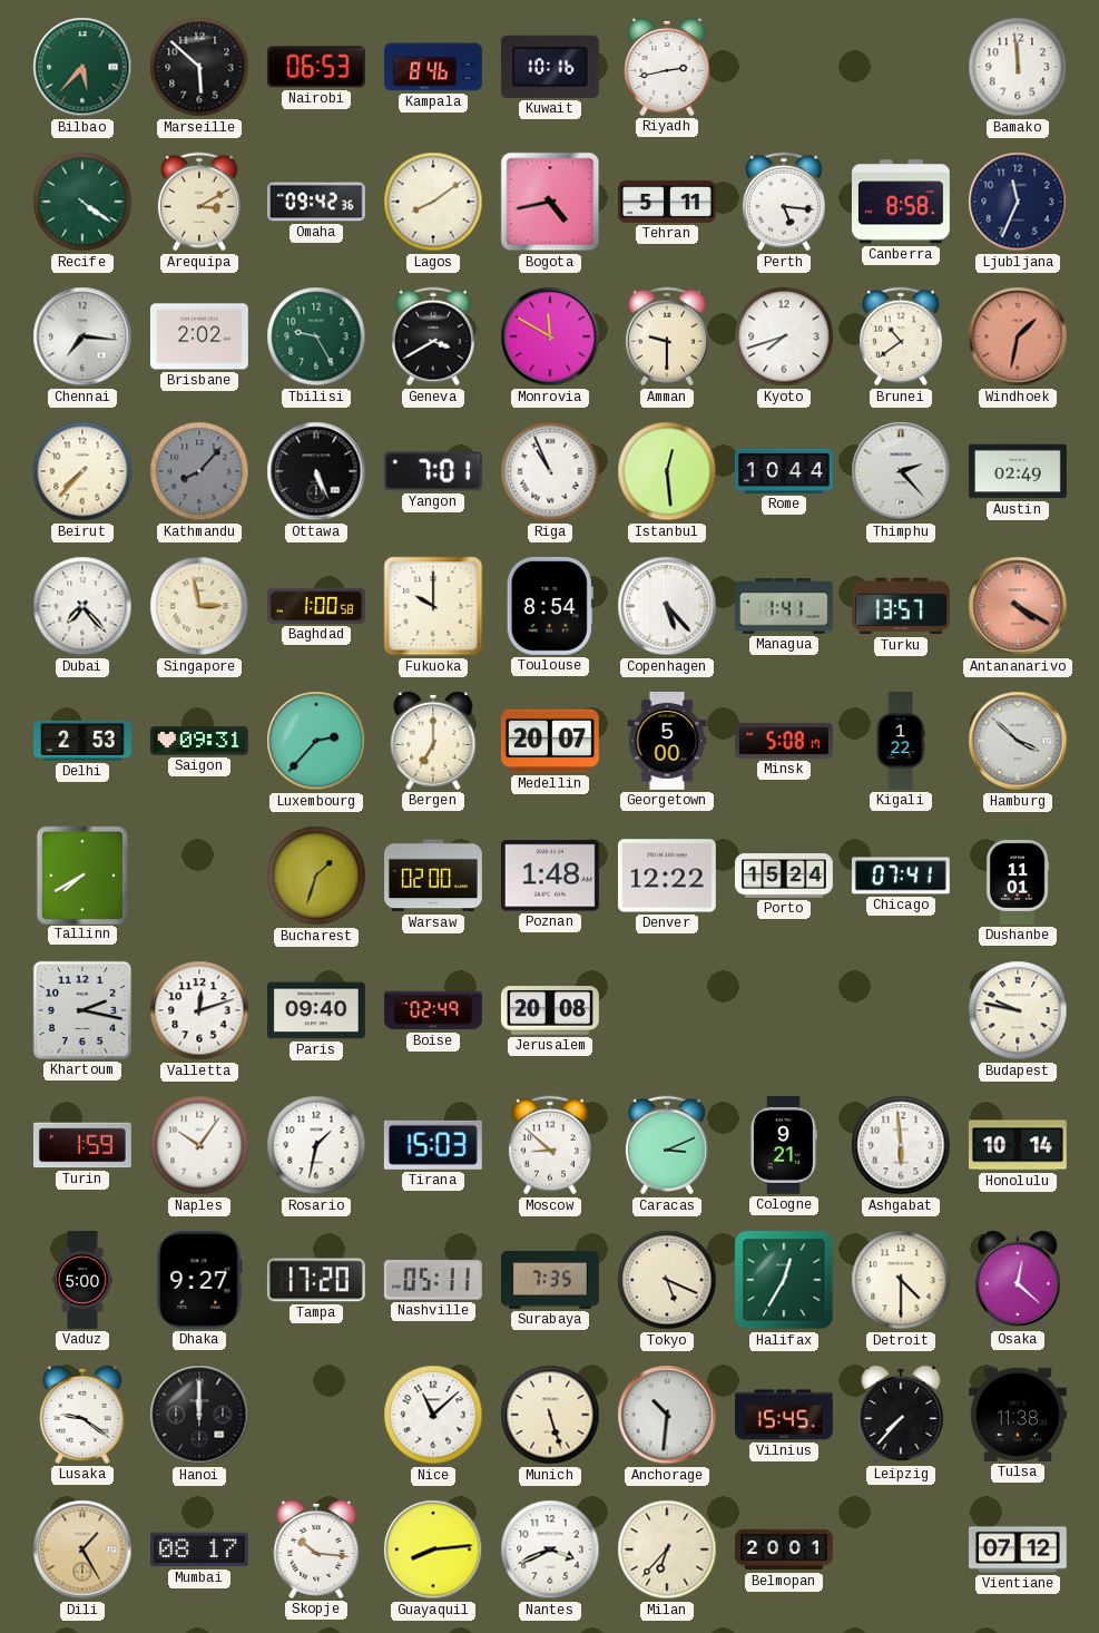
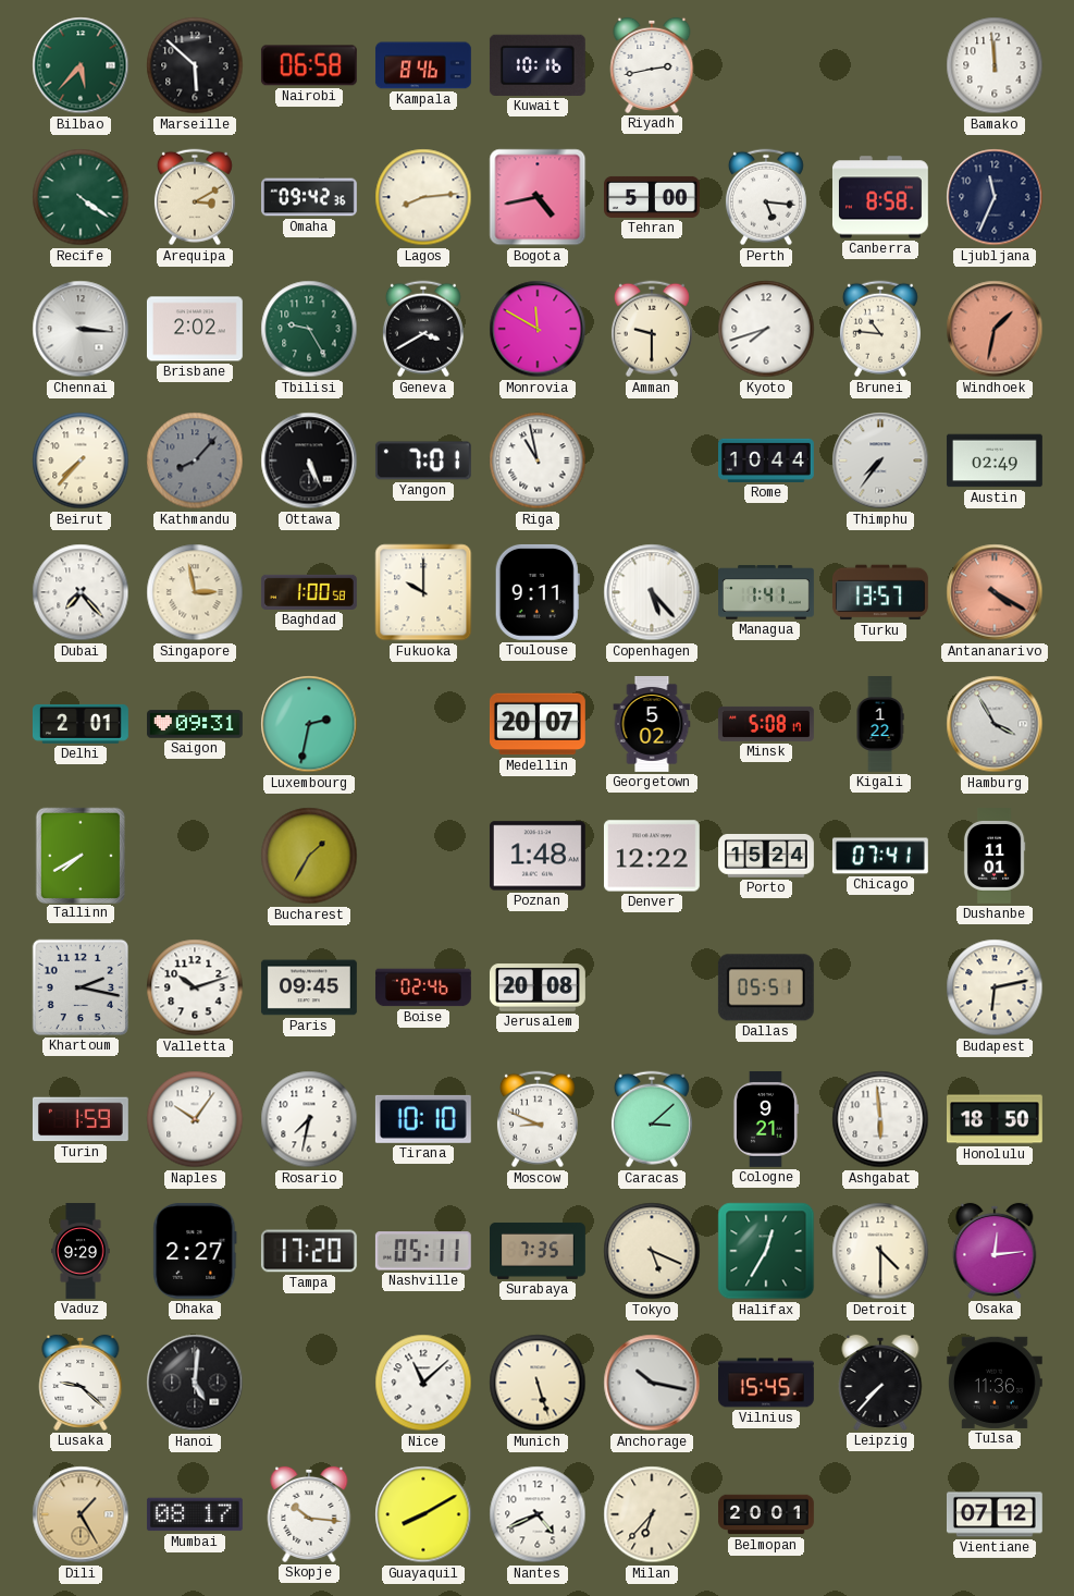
Nairobi: 06:53 -> 06:58
Lagos: 8:09 -> 8:14
Tehran: 5:11 -> 5:00
Chennai: 7:16 -> 3:16
Brunei: 10:39 -> 10:46
Riga: 10:56 -> 10:58
Istanbul: 12:29 -> none
Thimphu: 2:23 -> 7:36
Toulouse: 8:54 -> 9:11
Delhi: 2:53 -> 2:01
Luxembourg: 2:37 -> 2:32
Bergen: 7:00 -> none
Georgetown: 5:00 -> 5:02
Hamburg: 3:52 -> 3:55
Bucharest: 1:33 -> 1:35
Warsaw: 02:00 -> none
Valletta: 12:12 -> 10:12
Paris: 09:40 -> 09:45
Boise: 02:49 -> 02:46
Dallas: none -> 05:51
Budapest: 9:47 -> 6:13
Rosario: 1:32 -> 7:32
Tirana: 15:03 -> 10:10
Moscow: 8:52 -> 8:49
Caracas: 3:11 -> 3:08
Honolulu: 10:14 -> 18:50
Vaduz: 5:00 -> 9:29
Dhaka: 9:27 -> 2:27
Osaka: 12:22 -> 12:14
Lusaka: 9:21 -> 9:22
Hanoi: 12:00 -> 5:01
Anchorage: 10:31 -> 10:17
Tulsa: 11:38 -> 11:36
Guayaquil: 8:14 -> 8:10
Nantes: 3:41 -> 4:41
